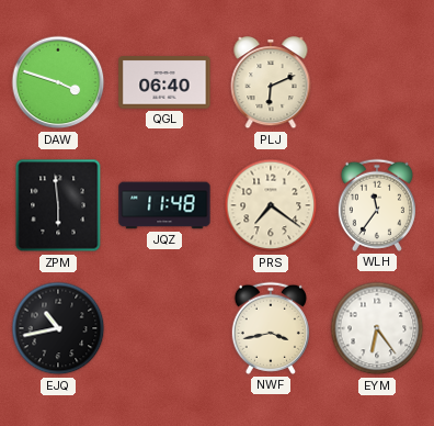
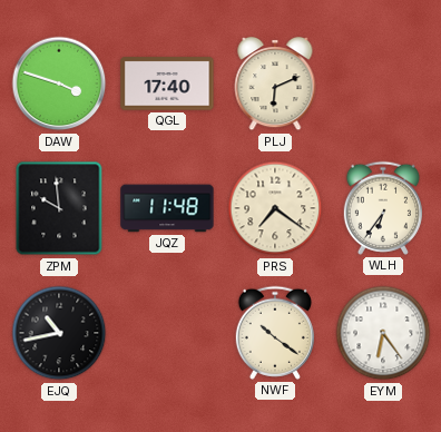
QGL: 06:40 -> 17:40
ZPM: 5:59 -> 9:59
WLH: 11:36 -> 6:36
NWF: 3:43 -> 10:21
